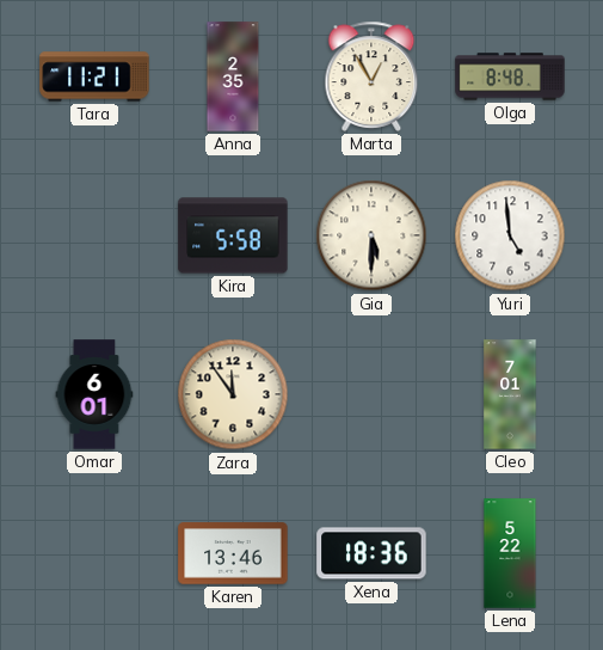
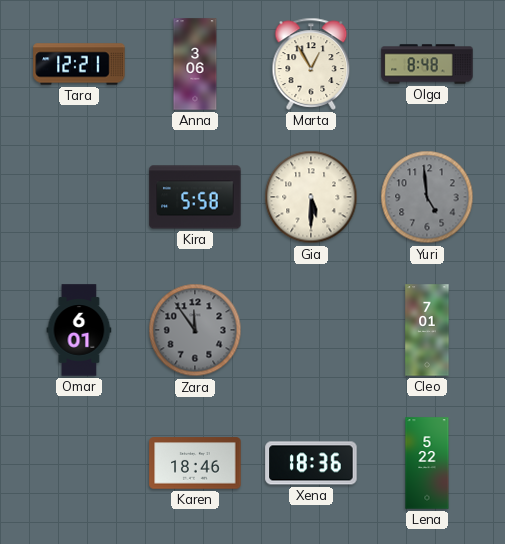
Tara: 11:21 -> 12:21
Anna: 2:35 -> 3:06
Yuri dial: white -> grey
Zara dial: cream -> grey
Karen: 13:46 -> 18:46
